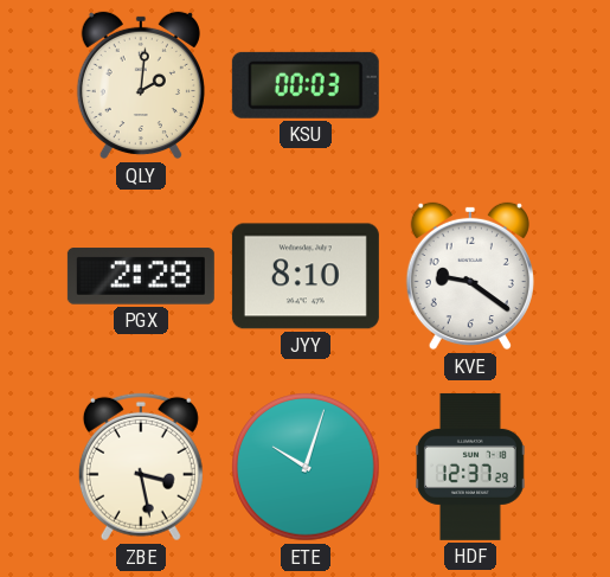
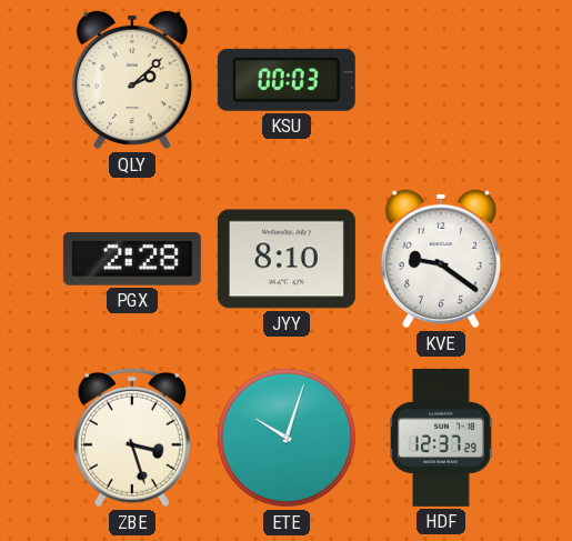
QLY: 2:01 -> 2:08
ZBE: 3:28 -> 3:27
